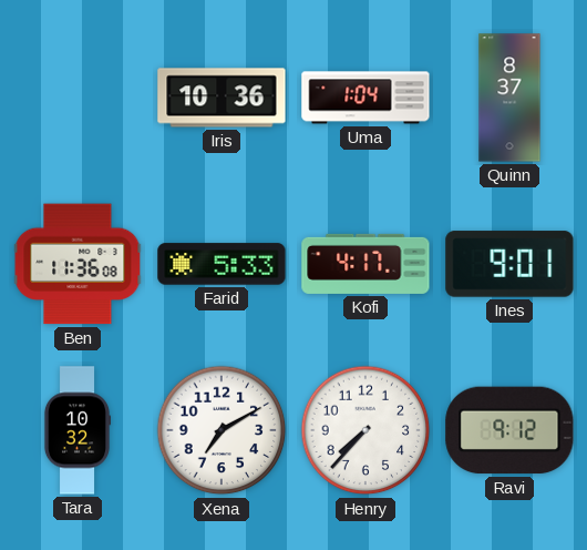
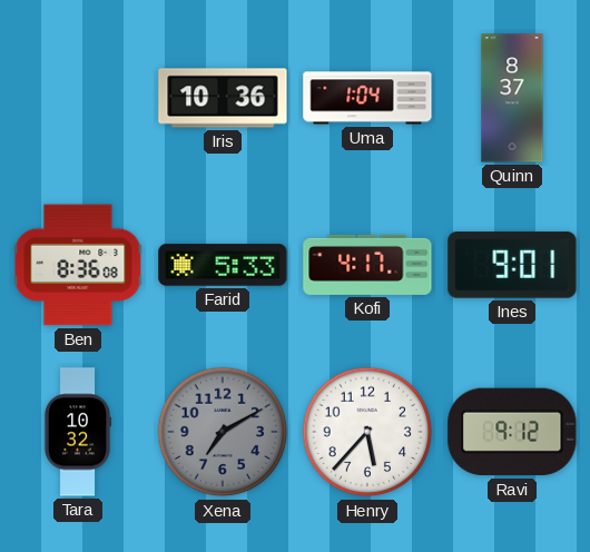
Ben: 11:36 -> 8:36
Xena dial: white -> grey
Henry: 7:37 -> 5:37
